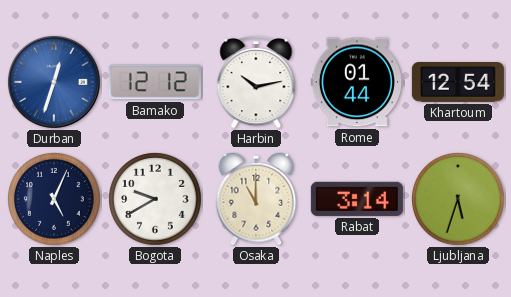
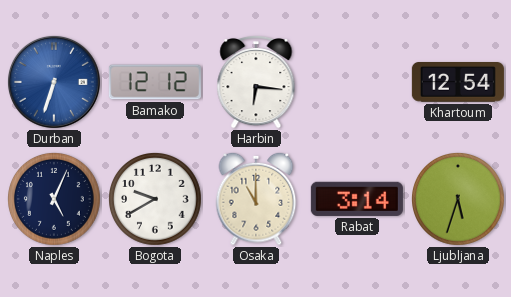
Durban: 12:33 -> 6:33
Harbin: 10:13 -> 6:16
Rome: 01:44 -> none
